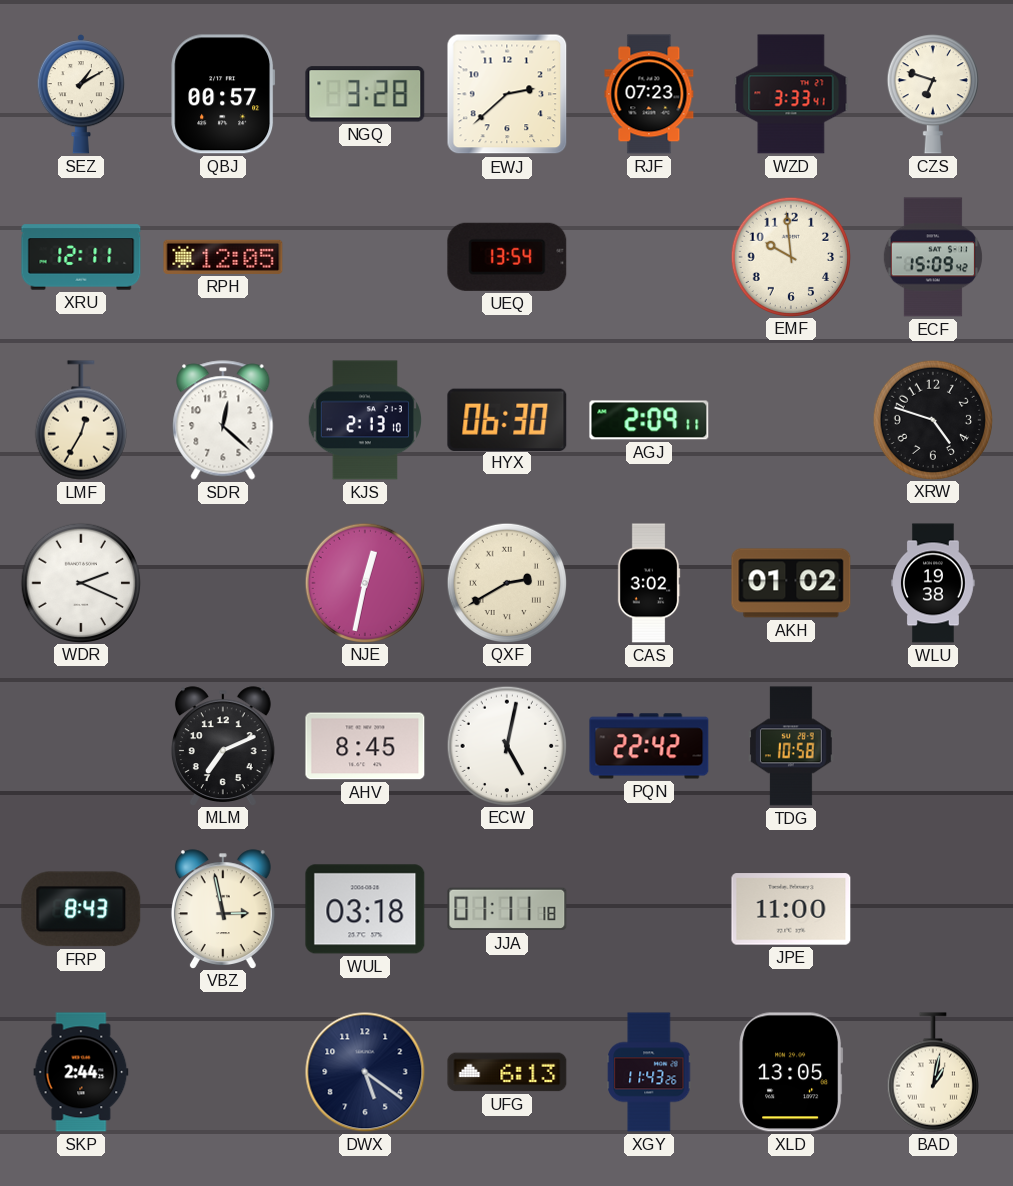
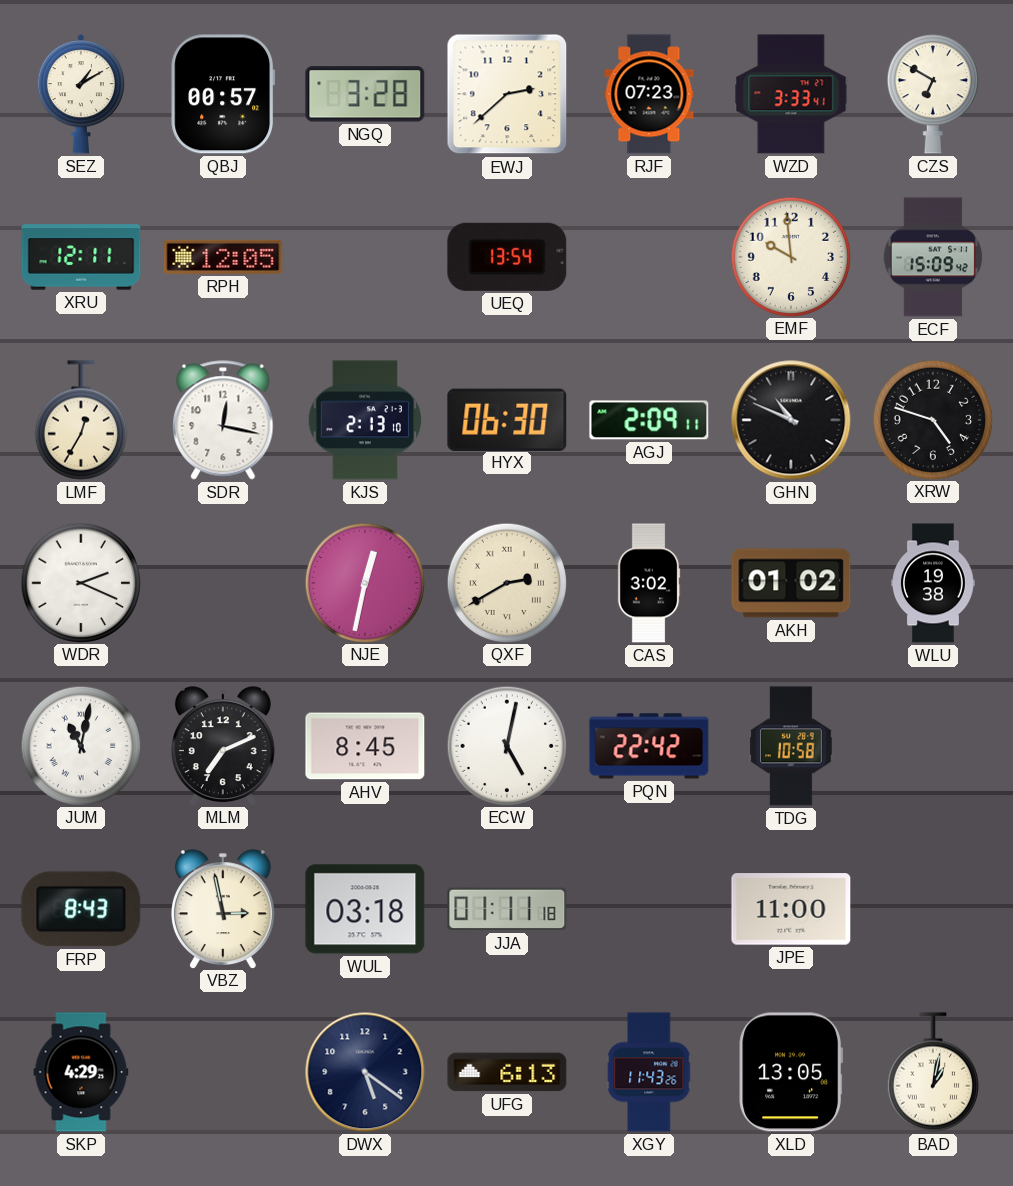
CZS: 6:48 -> 6:50
SDR: 12:22 -> 12:17
GHN: none -> 10:49
JUM: none -> 11:02
SKP: 2:44 -> 4:29
